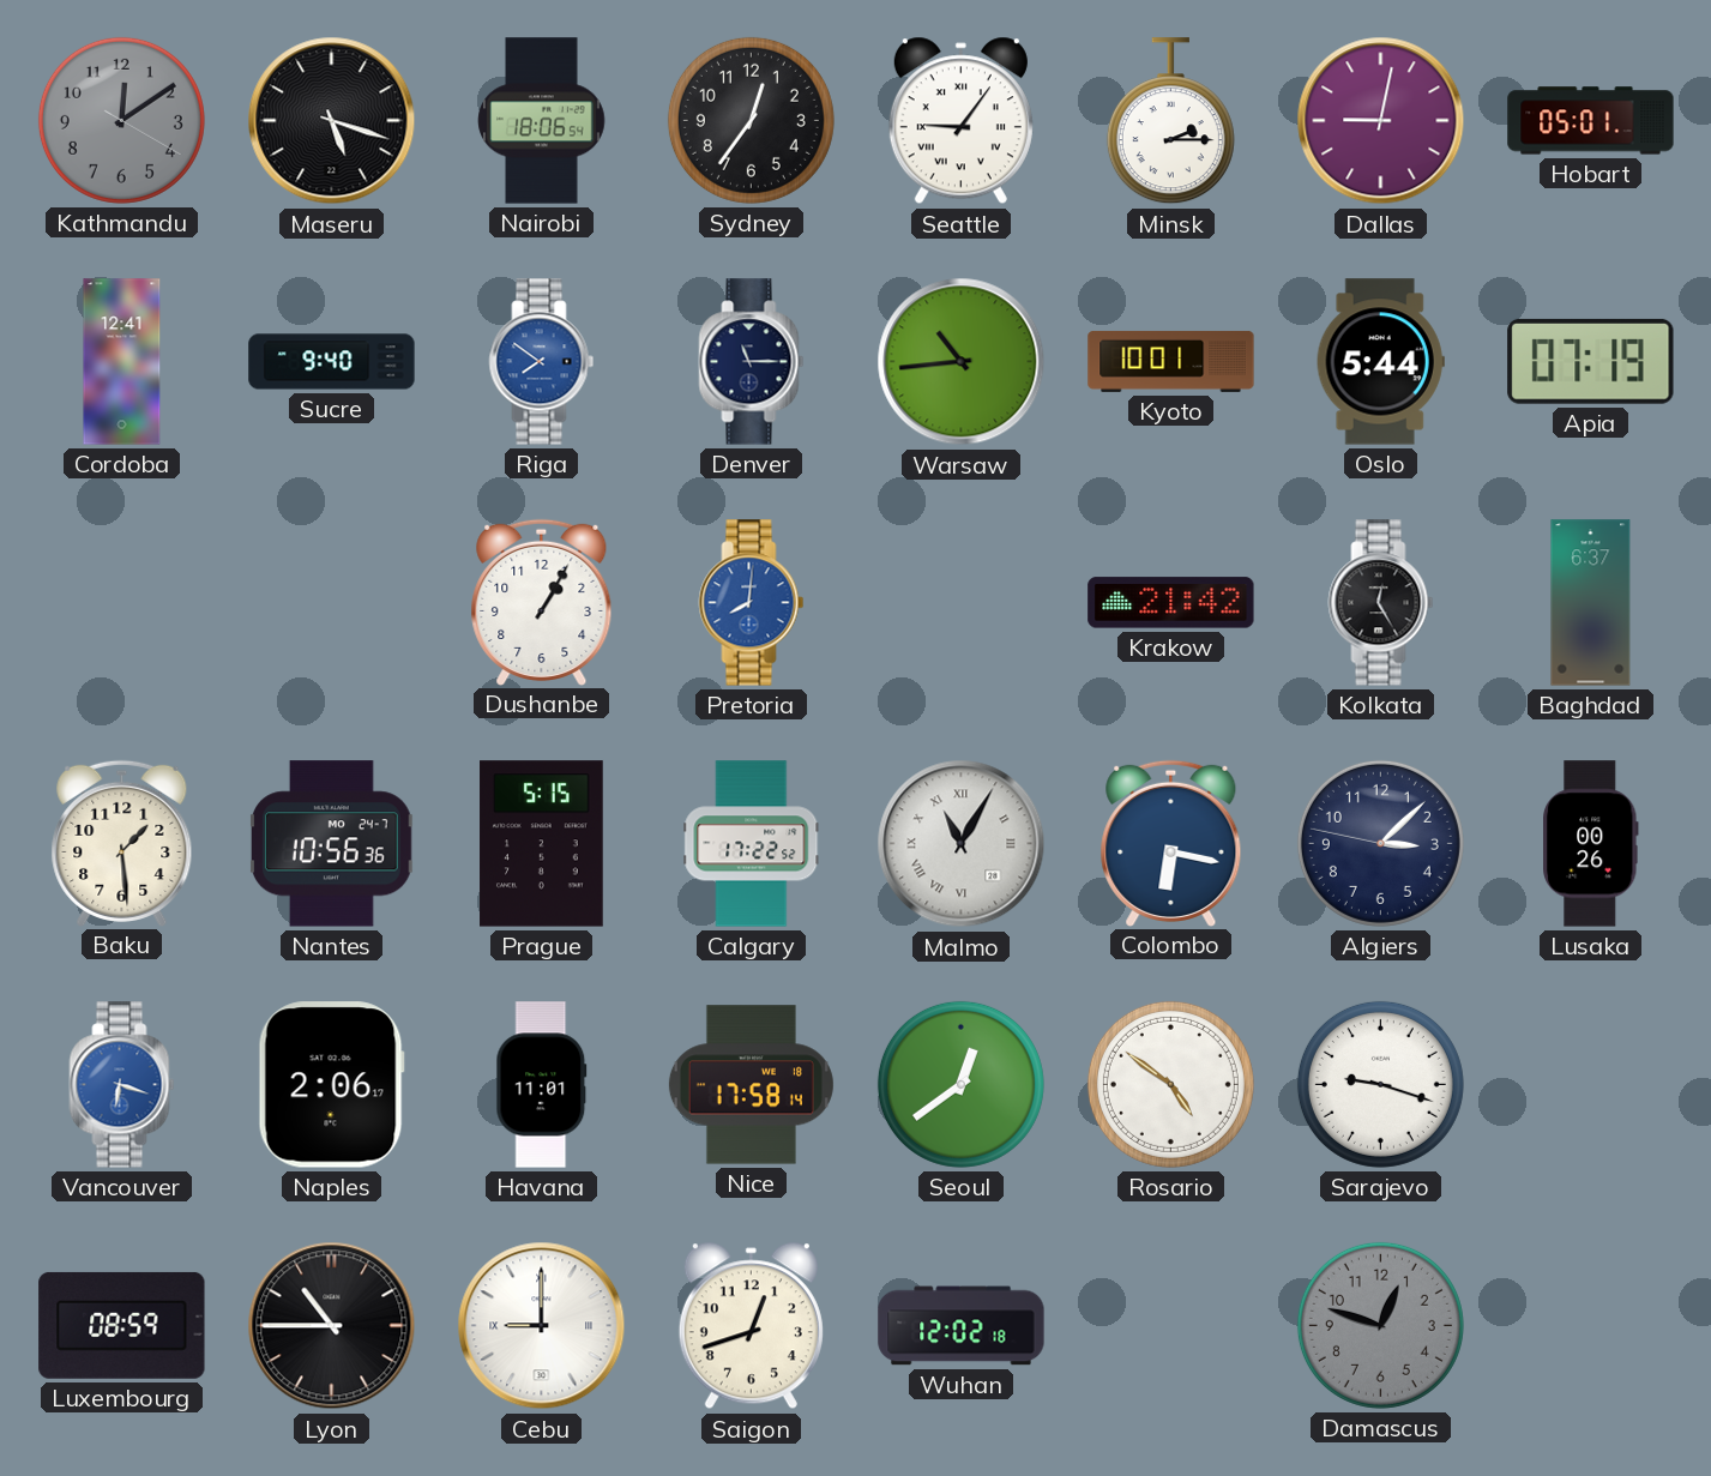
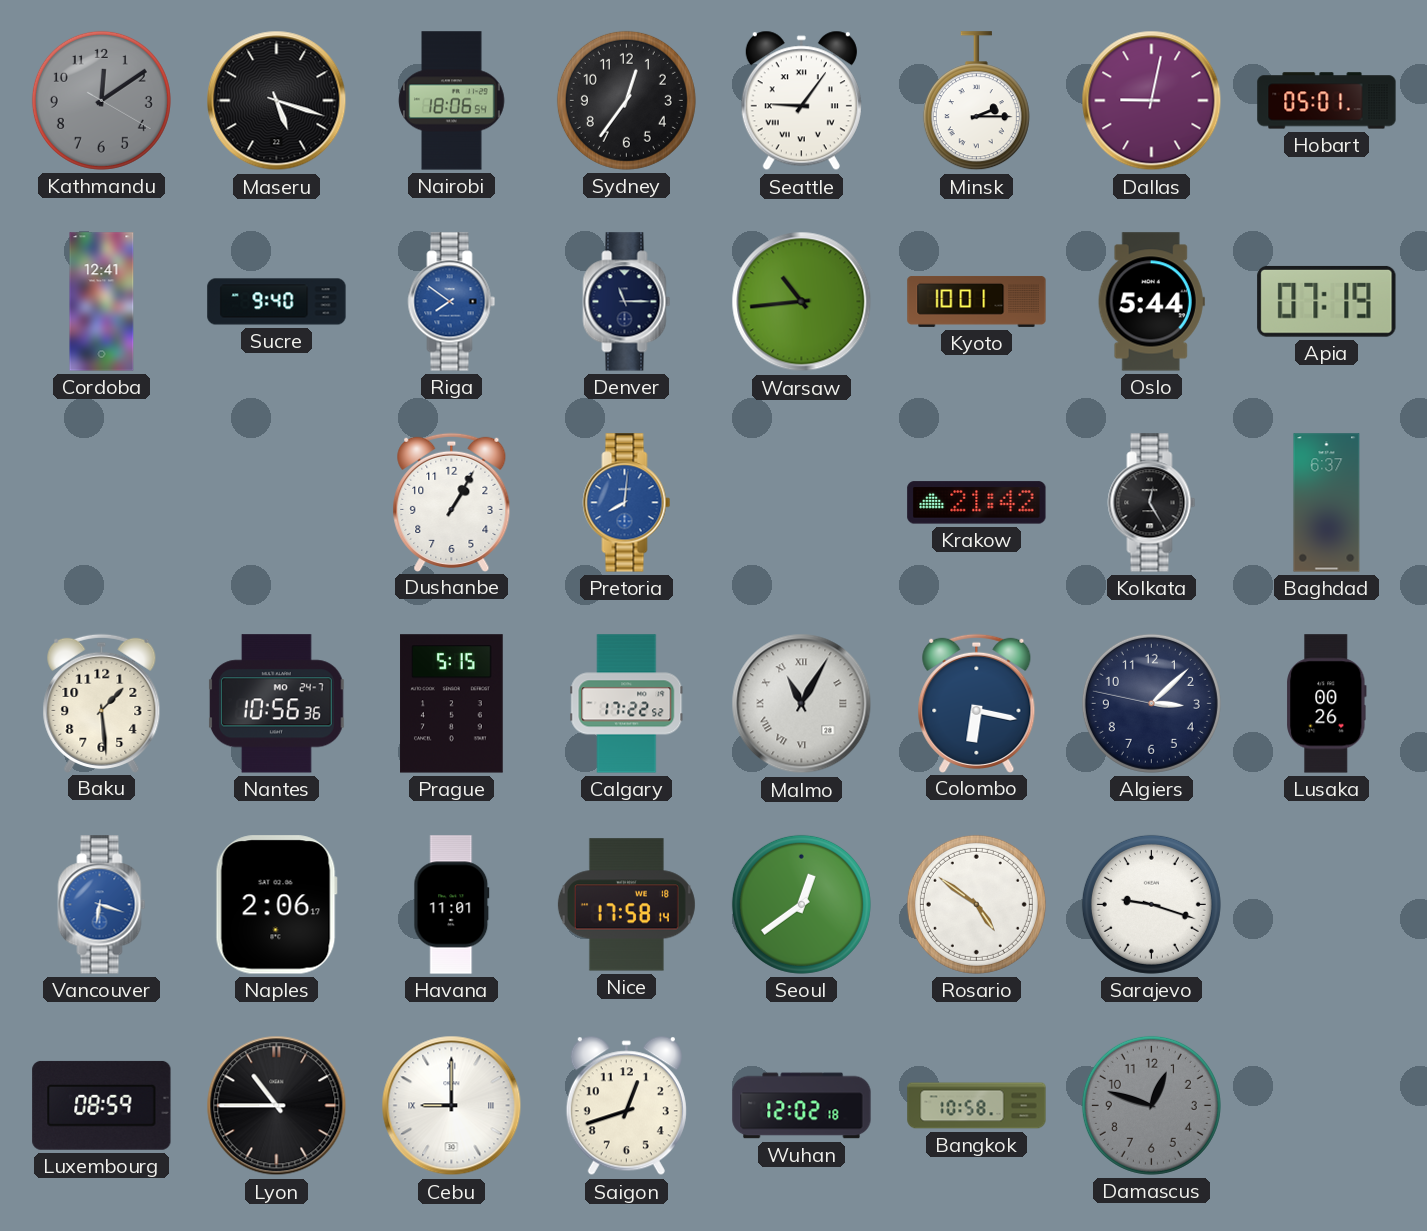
Bangkok: none -> 10:58
